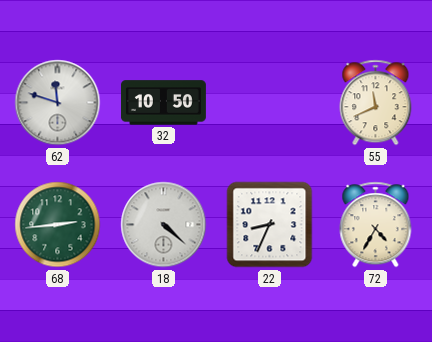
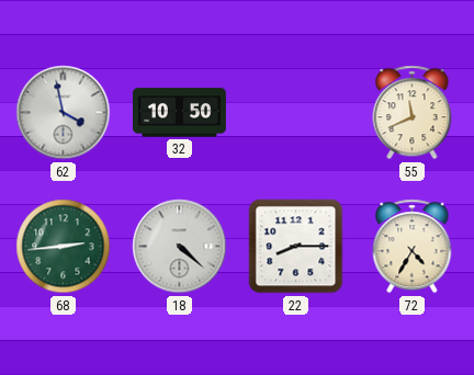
62: 11:48 -> 3:58
22: 8:34 -> 8:15
